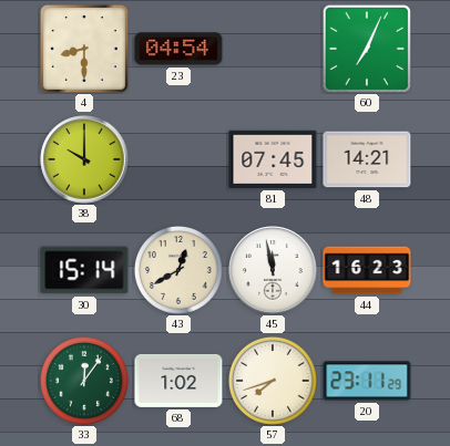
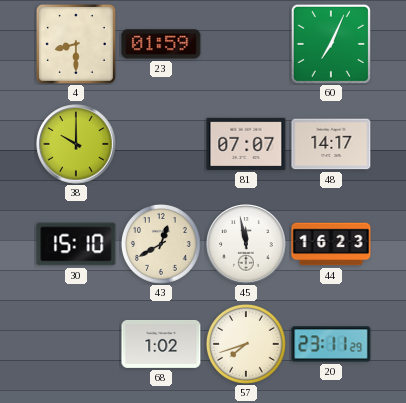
23: 04:54 -> 01:59
81: 07:45 -> 07:07
48: 14:21 -> 14:17
30: 15:14 -> 15:10
33: 12:06 -> none
